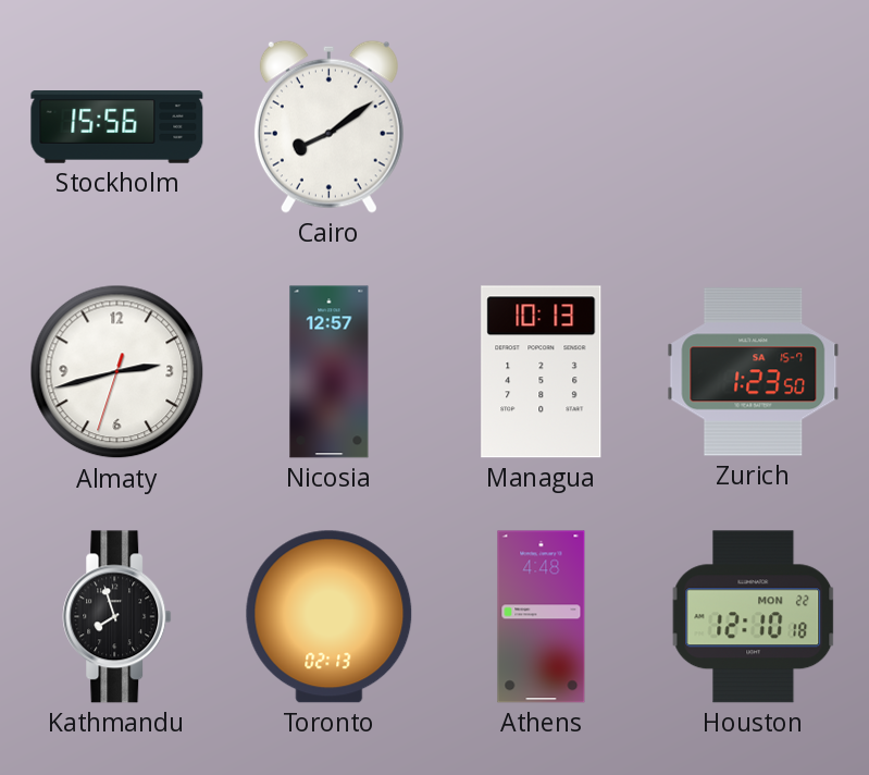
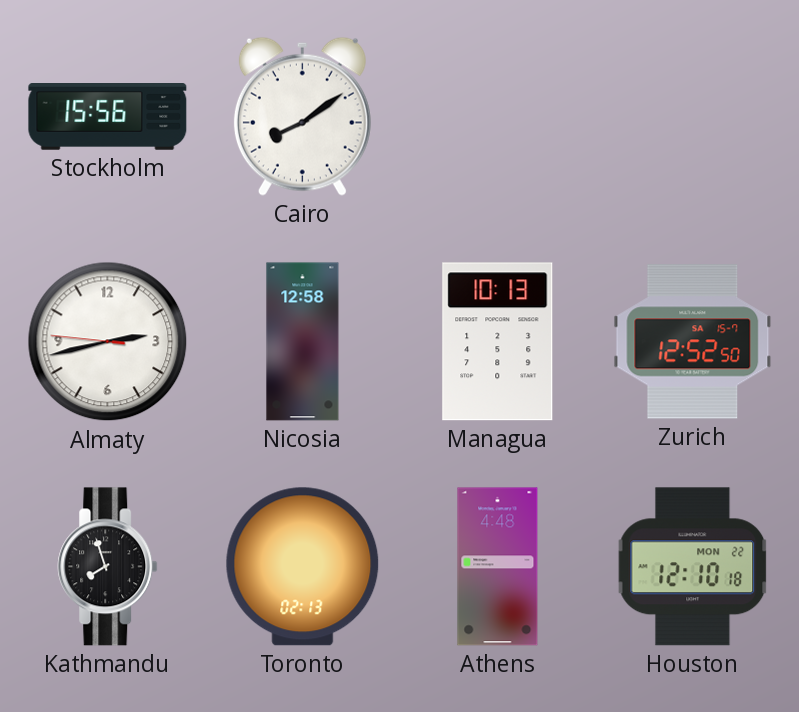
Almaty: 2:42:33 -> 2:42:46
Nicosia: 12:57 -> 12:58
Zurich: 1:23 -> 12:52
